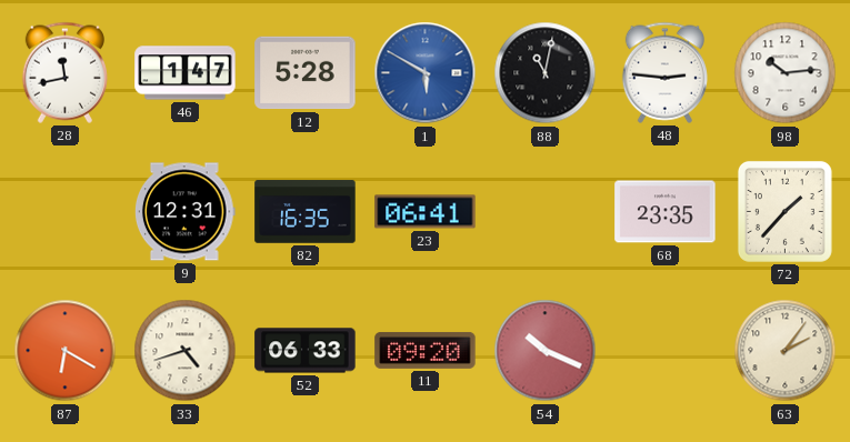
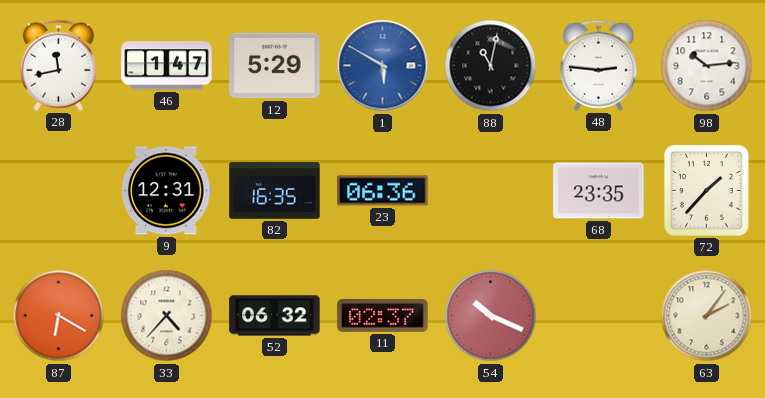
12: 5:28 -> 5:29
23: 06:41 -> 06:36
33: 4:42 -> 4:37
52: 06:33 -> 06:32
11: 09:20 -> 02:37
